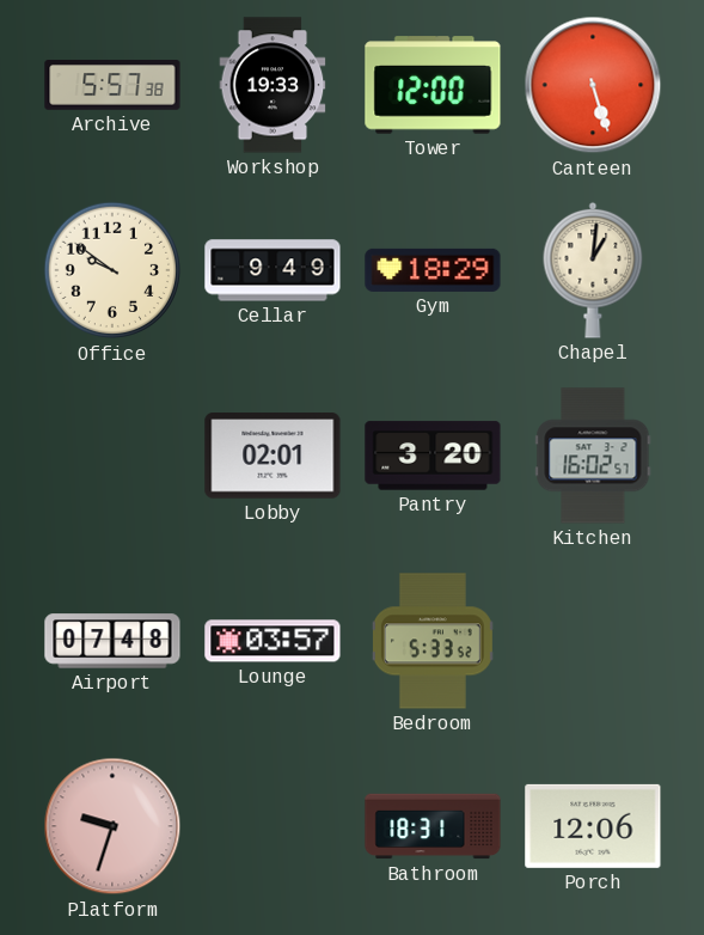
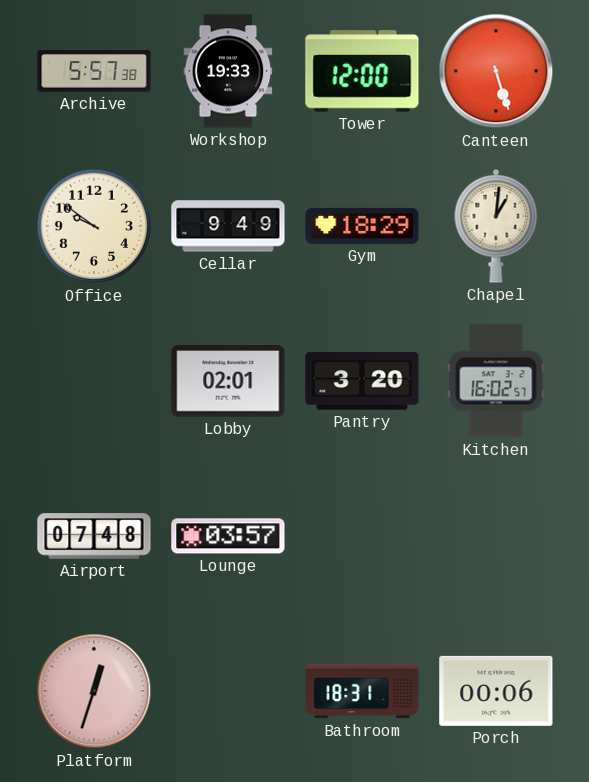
Bedroom: 5:33 -> none
Platform: 9:33 -> 12:33
Porch: 12:06 -> 00:06
